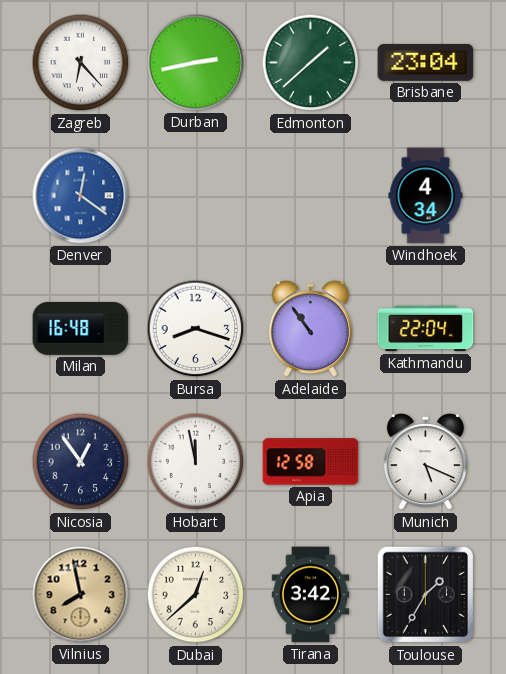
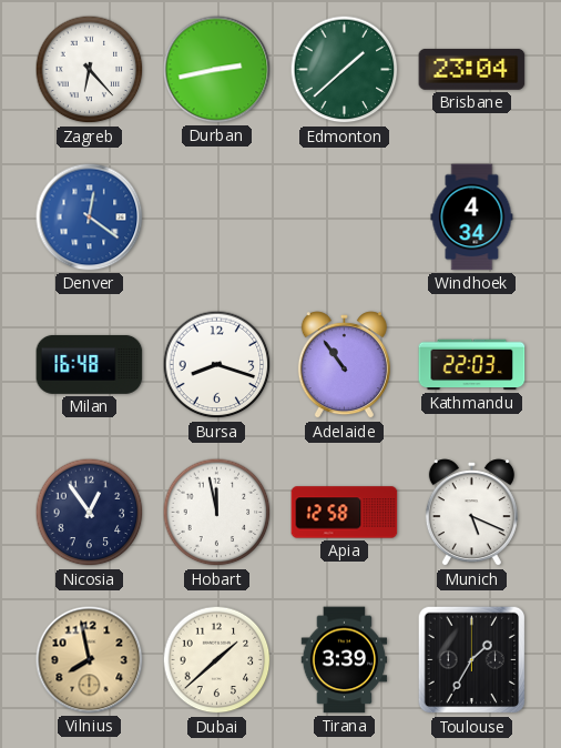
Kathmandu: 22:04 -> 22:03
Dubai: 12:38 -> 1:38
Tirana: 3:42 -> 3:39
